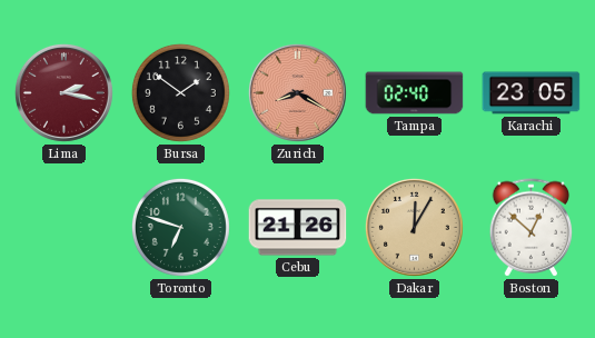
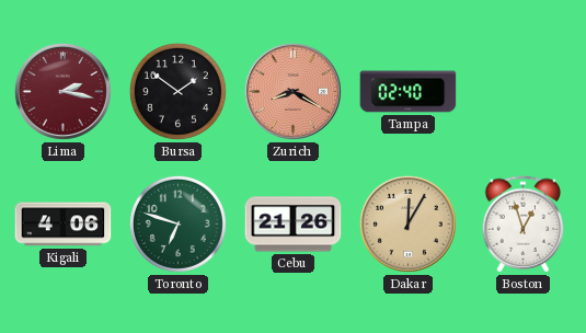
Karachi: 23:05 -> none
Kigali: none -> 4:06
Boston: 12:52 -> 12:57
